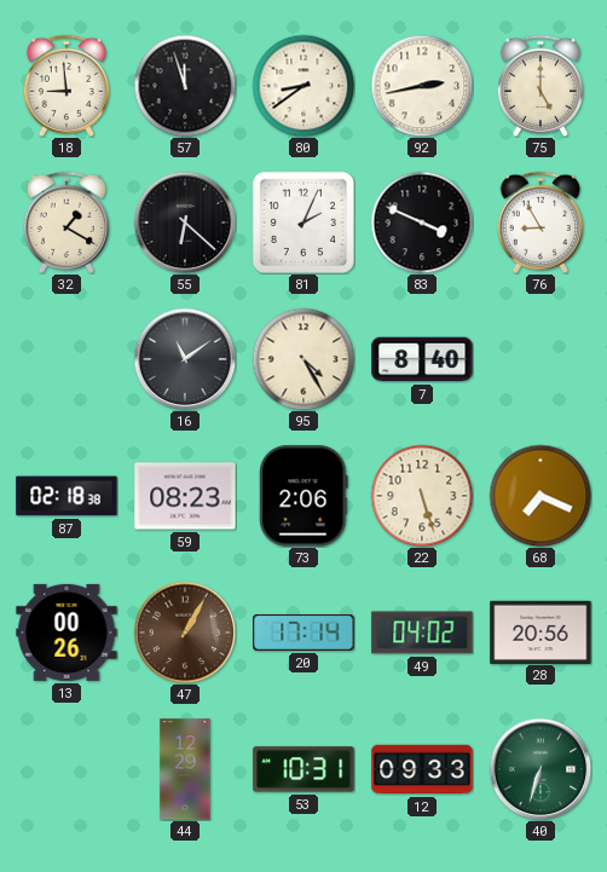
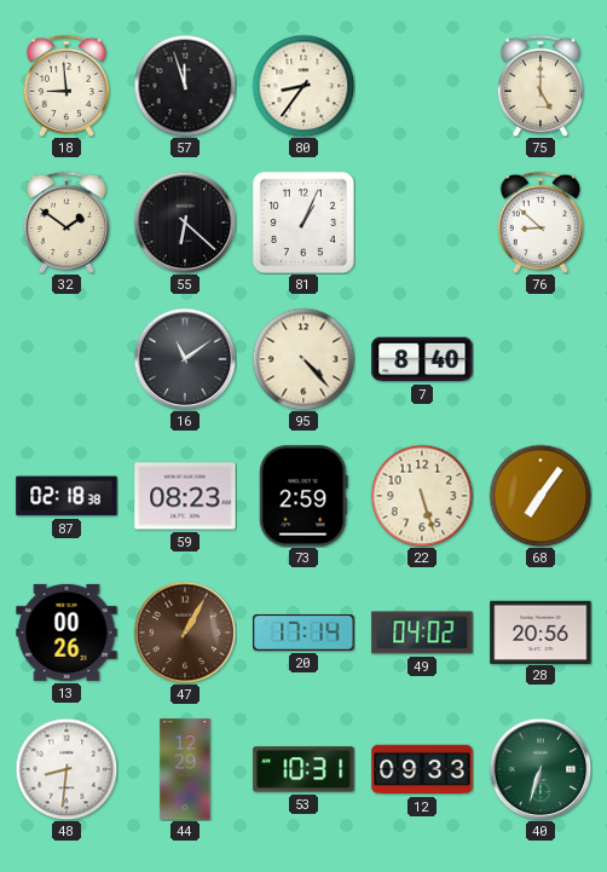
80: 8:39 -> 8:36
92: 2:43 -> none
32: 1:20 -> 1:51
81: 2:04 -> 1:04
83: 3:49 -> none
76: 8:55 -> 8:52
95: 4:25 -> 4:23
73: 2:06 -> 2:59
68: 7:19 -> 7:06
48: none -> 8:31
